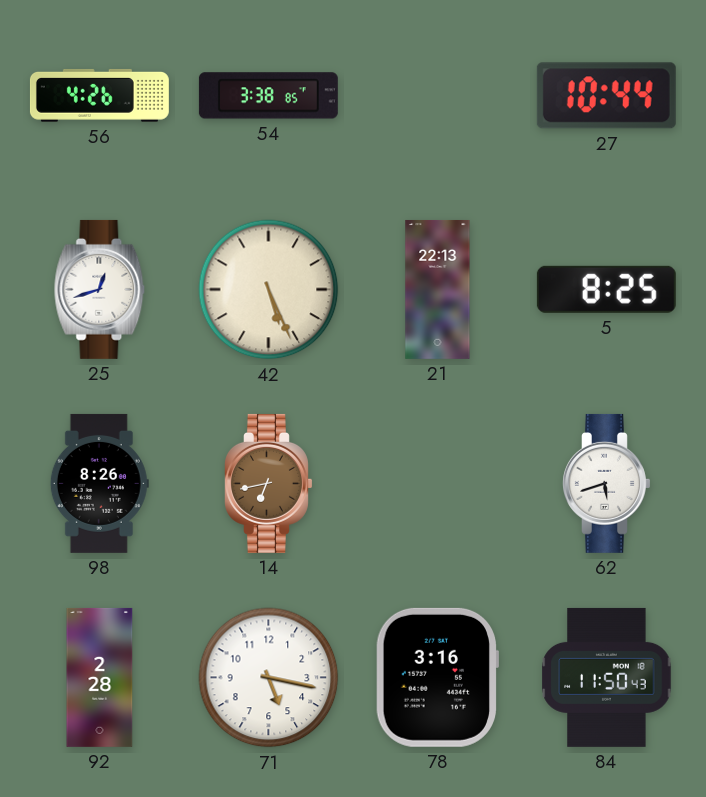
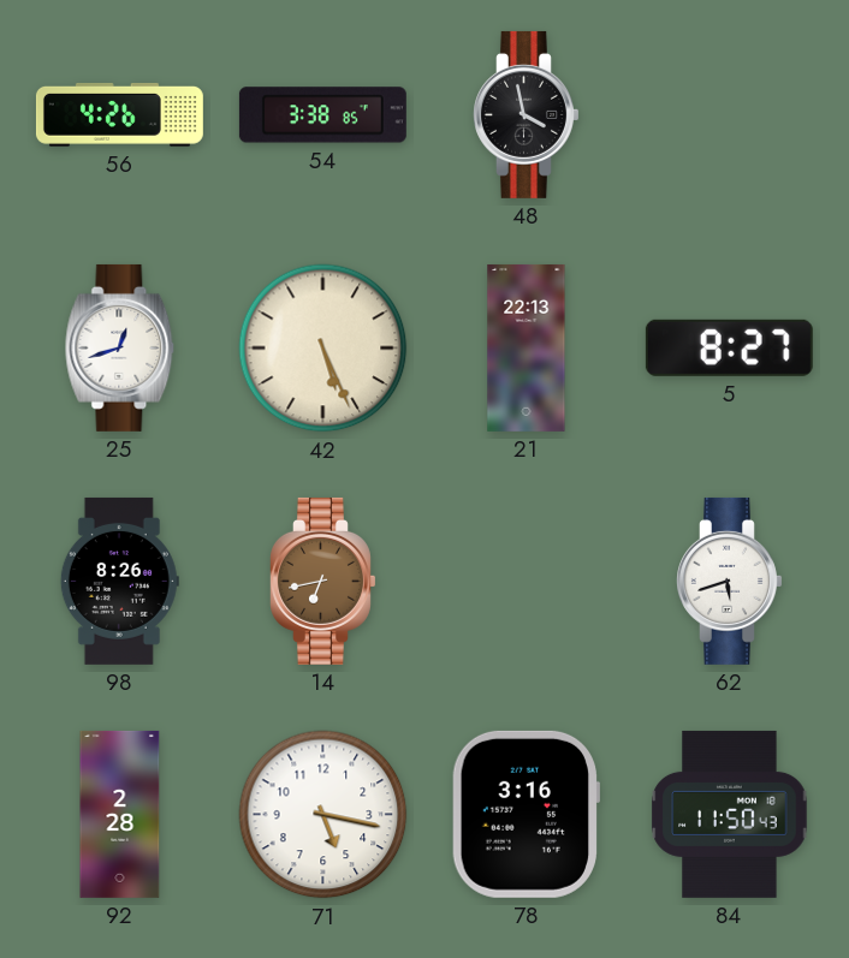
48: none -> 3:58
27: 10:44 -> none
5: 8:25 -> 8:27
